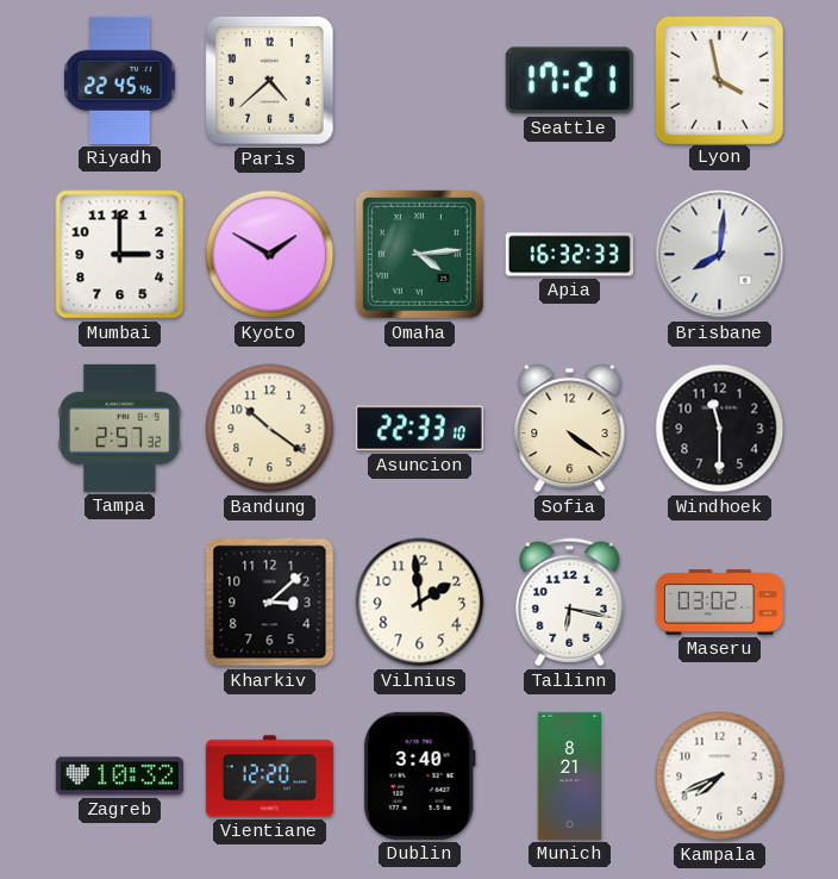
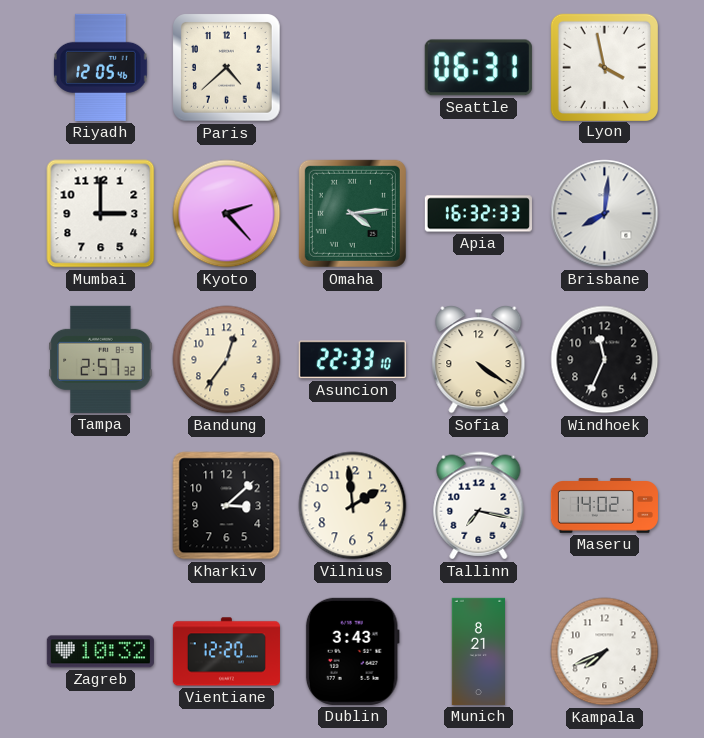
Riyadh: 22:45 -> 12:05
Seattle: 17:21 -> 06:31
Kyoto: 1:50 -> 2:23
Bandung: 10:21 -> 12:36
Windhoek: 11:30 -> 11:34
Tallinn: 6:17 -> 7:17
Maseru: 03:02 -> 14:02
Dublin: 3:40 -> 3:43
